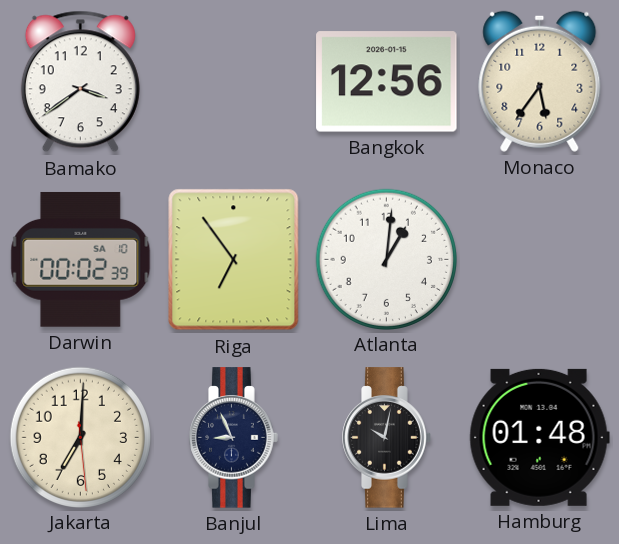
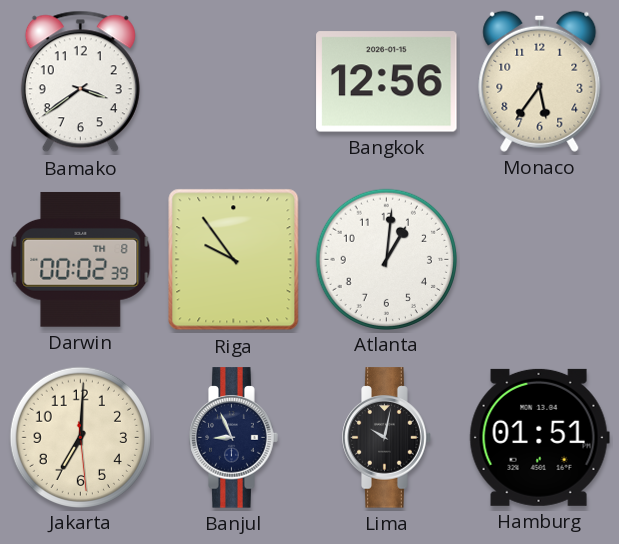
Darwin date: SA 10 -> TH 8
Riga: 6:54 -> 9:54
Hamburg: 01:48 -> 01:51
